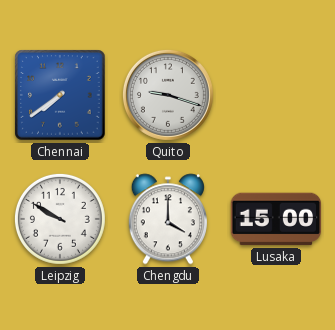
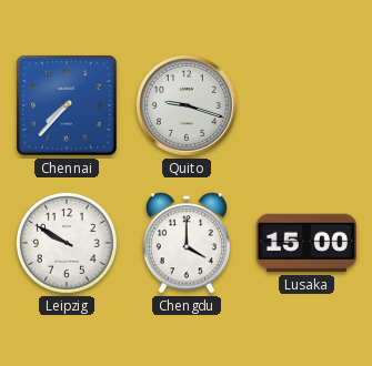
Chennai: 7:39 -> 7:37
